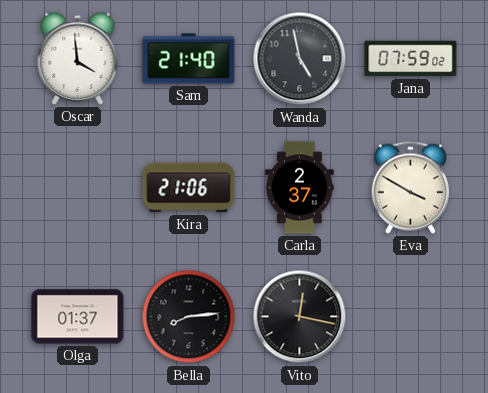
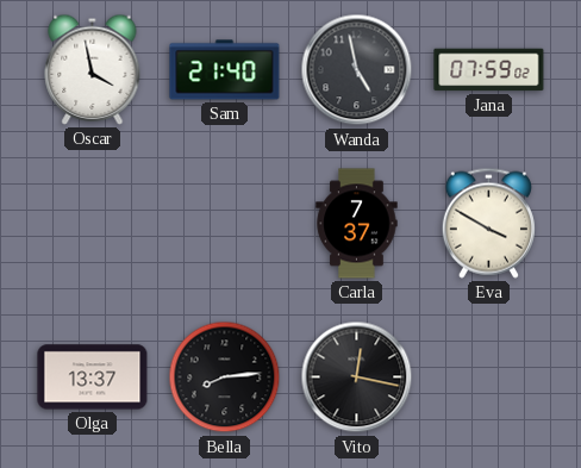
Oscar: 3:59 -> 3:58
Kira: 21:06 -> none
Carla: 2:37 -> 7:37
Olga: 01:37 -> 13:37
